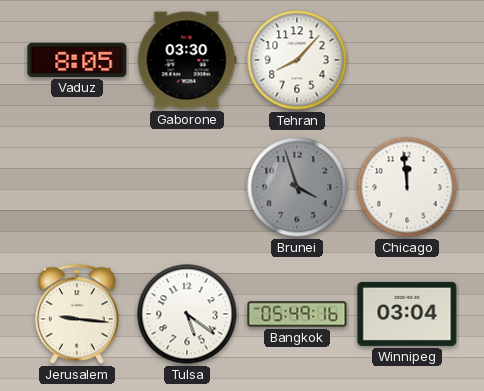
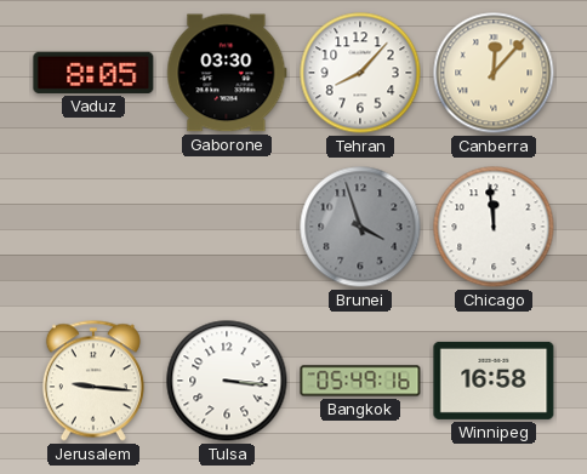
Canberra: none -> 12:07
Tulsa: 5:21 -> 3:16
Winnipeg: 03:04 -> 16:58
